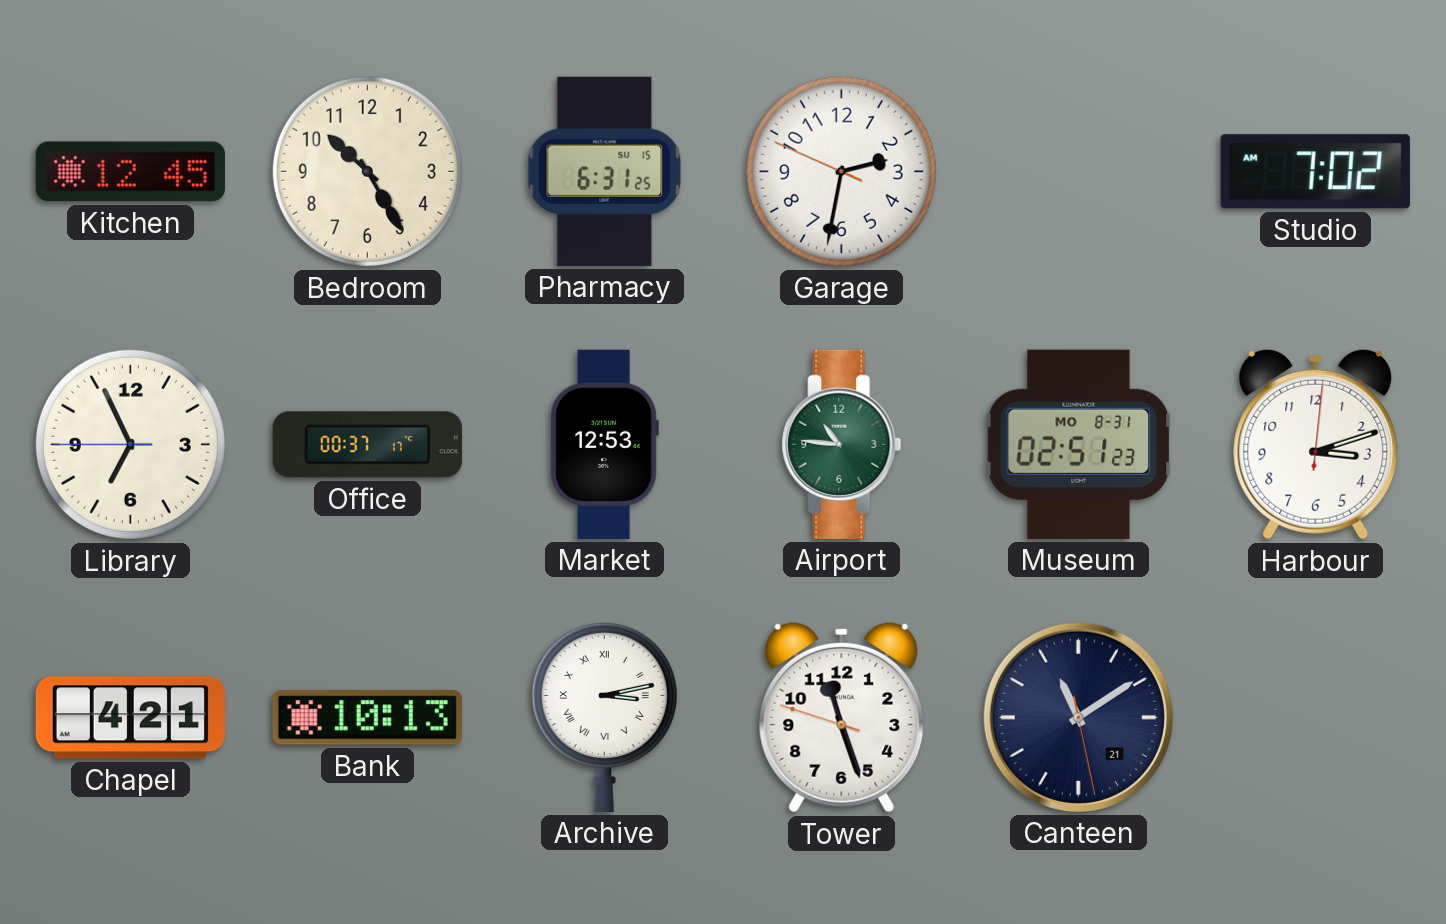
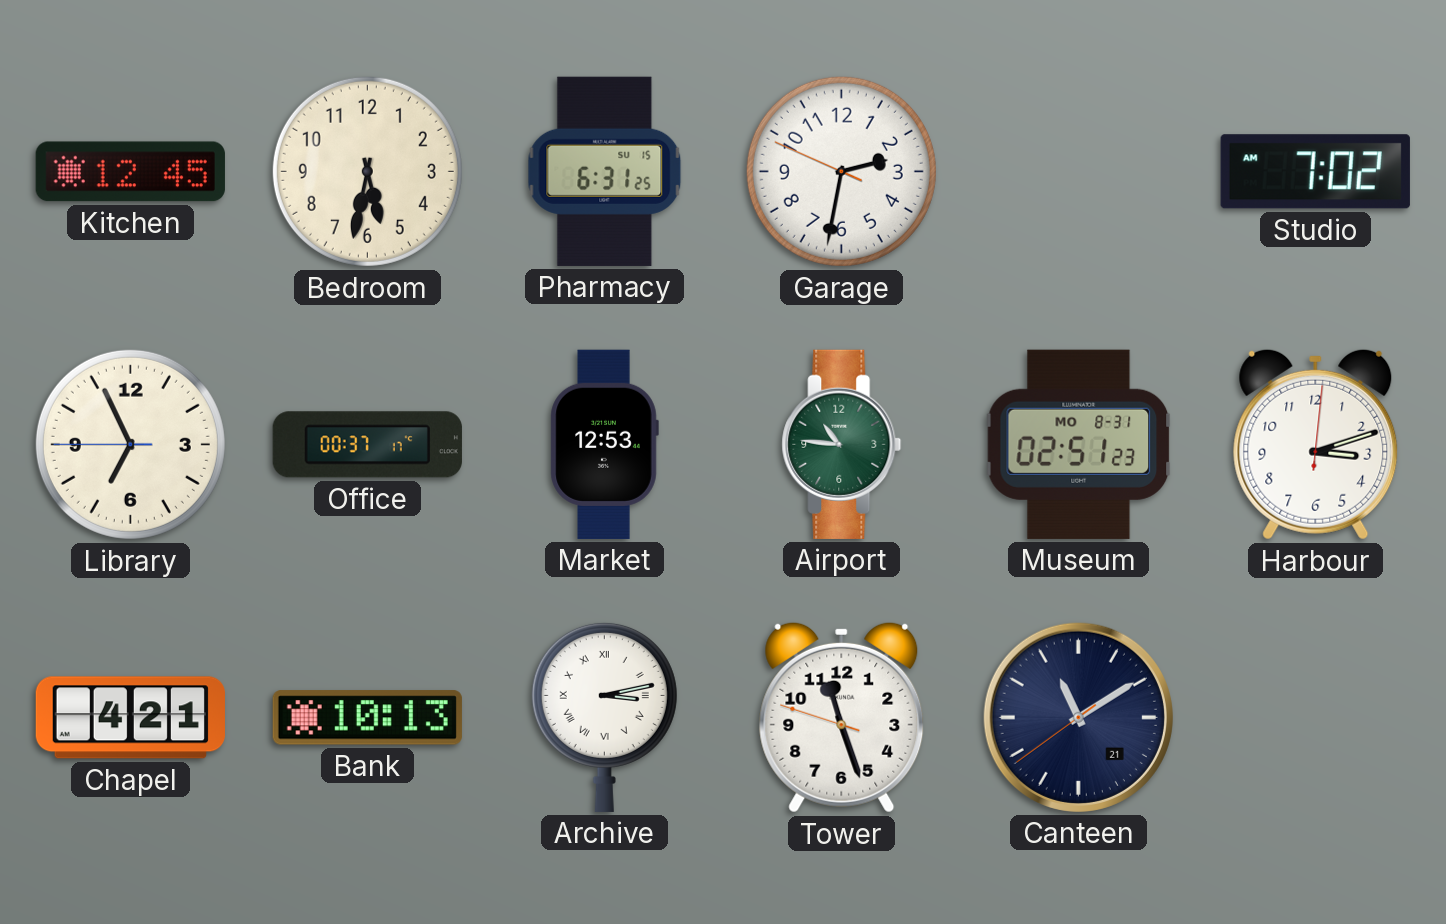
Bedroom: 10:25 -> 5:32
Canteen: 11:09:28 -> 11:09:39
